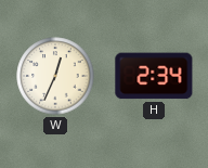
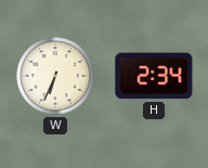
W: 12:34 -> 6:34
